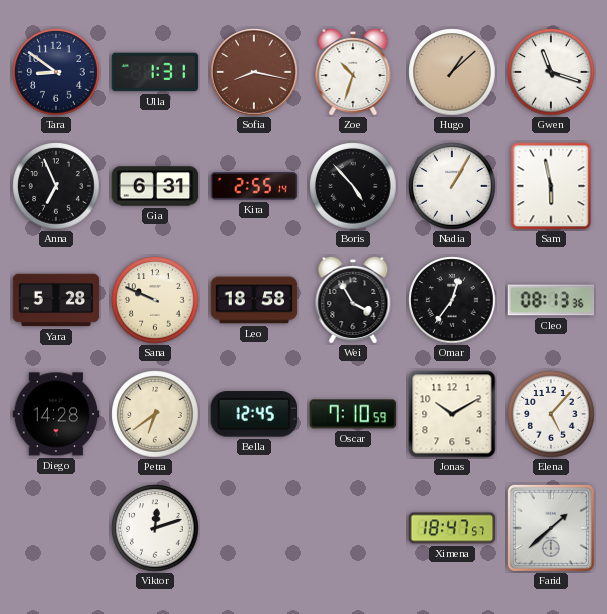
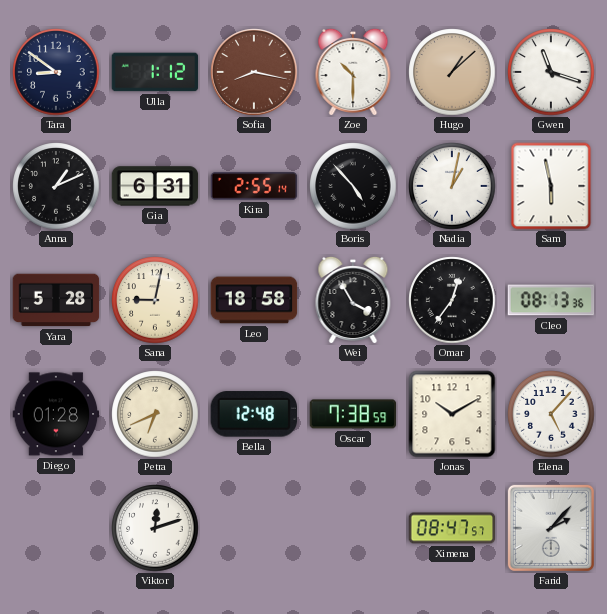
Ulla: 1:31 -> 1:12
Zoe: 10:33 -> 10:30
Anna: 6:56 -> 1:11
Nadia: 1:05 -> 1:02
Sana: 9:49 -> 9:02
Diego: 14:28 -> 01:28
Petra: 6:39 -> 6:41
Bella: 12:45 -> 12:48
Oscar: 7:10 -> 7:38
Ximena: 18:47 -> 08:47
Farid: 1:38 -> 2:07
